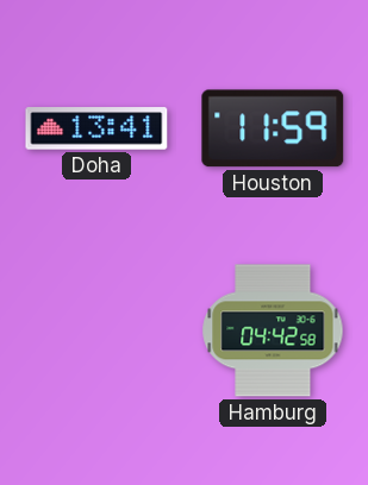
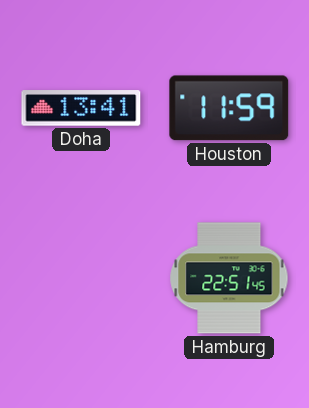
Hamburg: 04:42 -> 22:51
